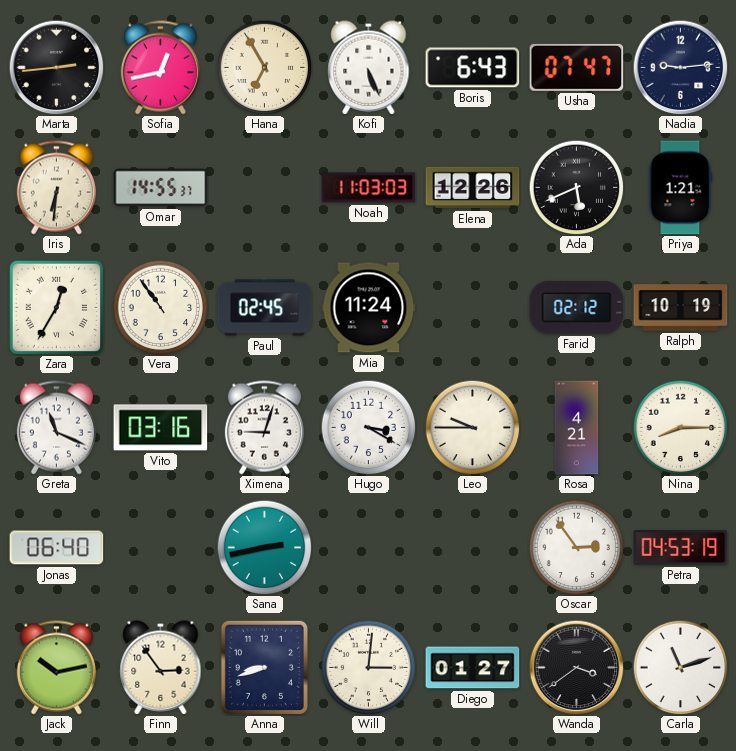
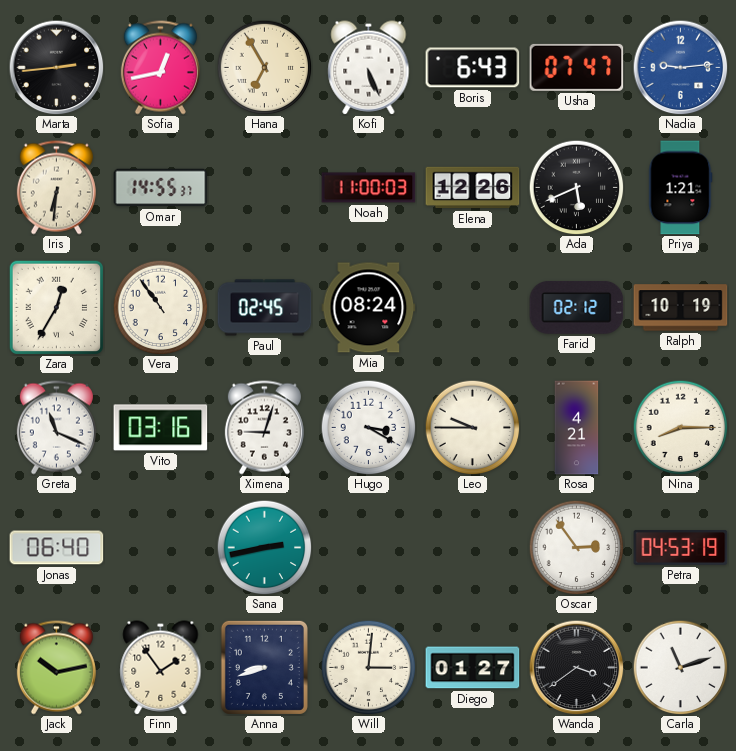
Nadia dial: navy -> blue
Noah: 11:03 -> 11:00
Mia: 11:24 -> 08:24
Finn: 2:54 -> 1:54
